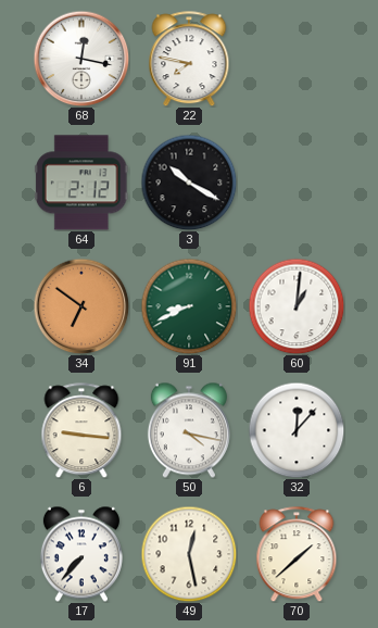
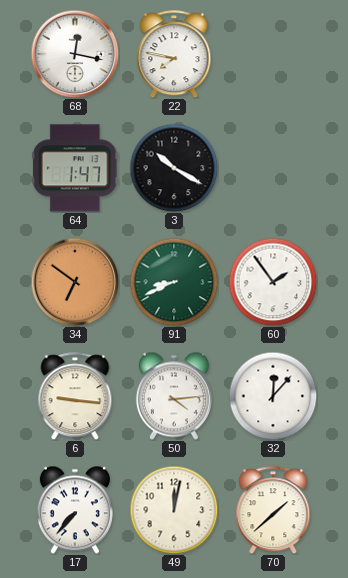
64: 2:12 -> 1:47
60: 1:01 -> 1:54
50: 4:17 -> 4:14
49: 12:28 -> 12:02
